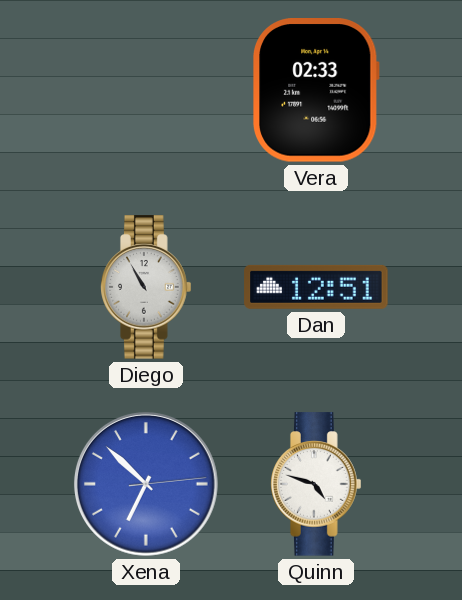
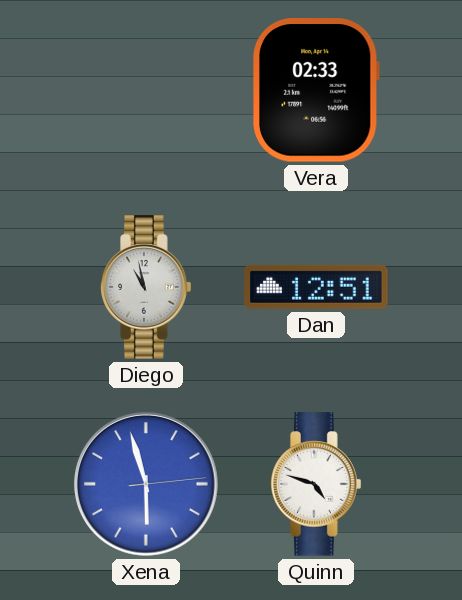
Diego: 10:55 -> 10:58
Xena: 6:52 -> 5:57
